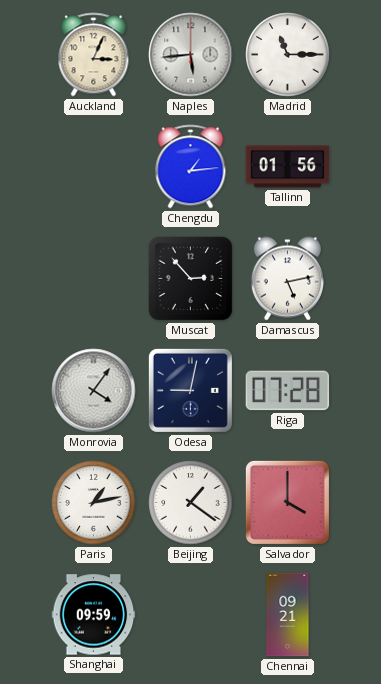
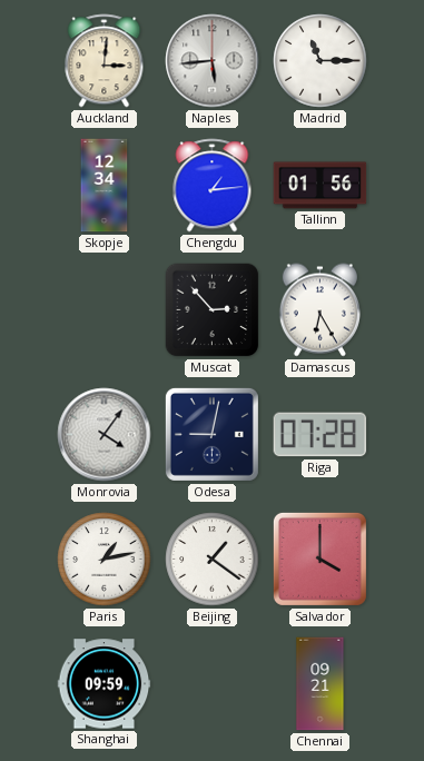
Auckland: 3:04 -> 3:01
Skopje: none -> 12:34
Damascus: 5:13 -> 6:25
